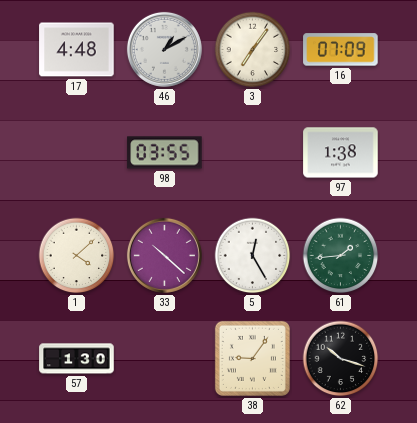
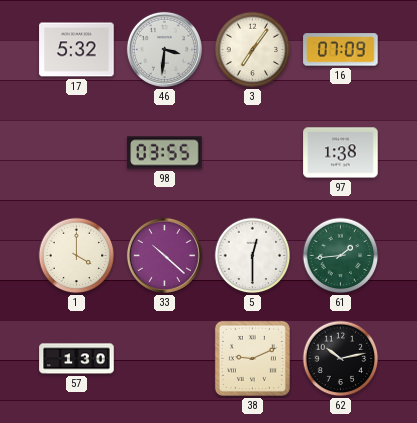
17: 4:48 -> 5:32
46: 1:10 -> 3:31
1: 4:08 -> 4:00
5: 12:25 -> 12:30
38: 9:06 -> 9:11
62: 10:18 -> 10:13
